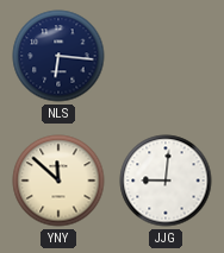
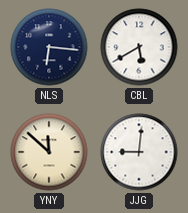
CBL: none -> 5:40
